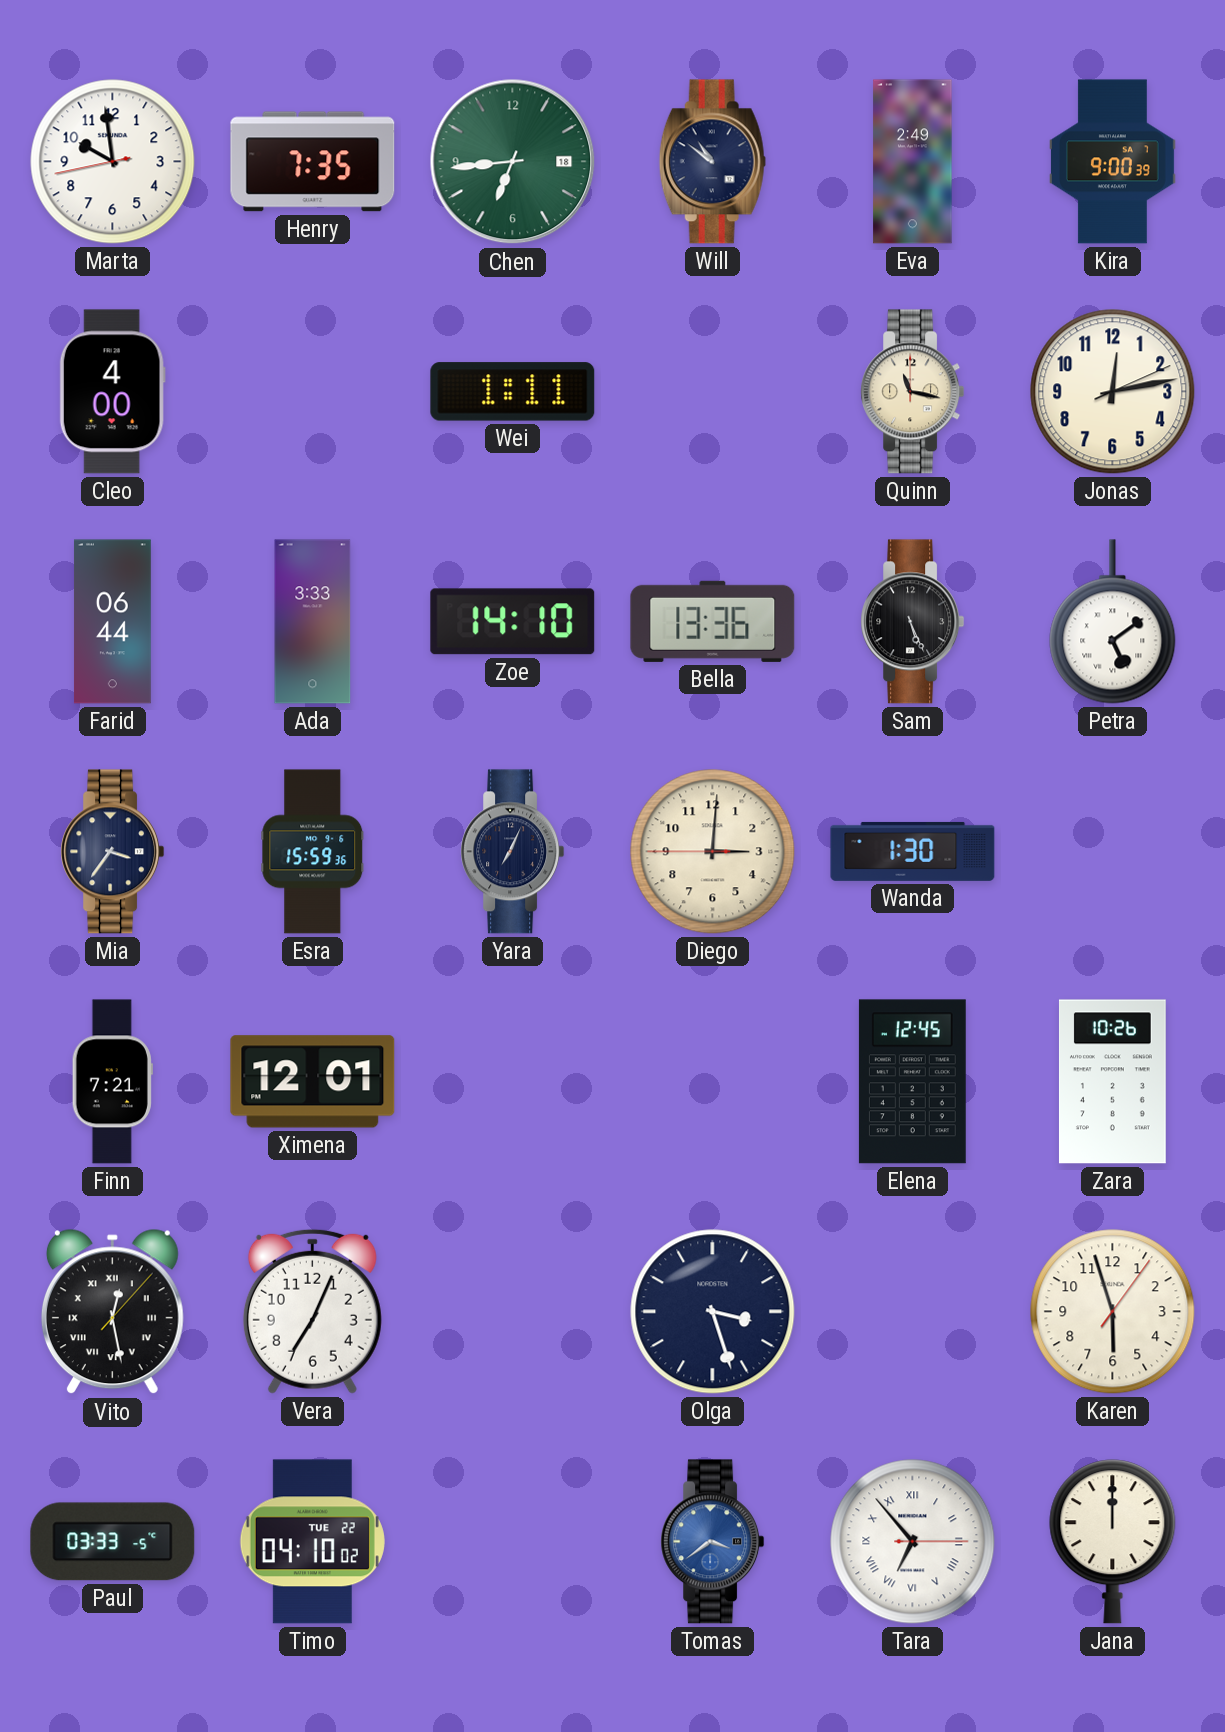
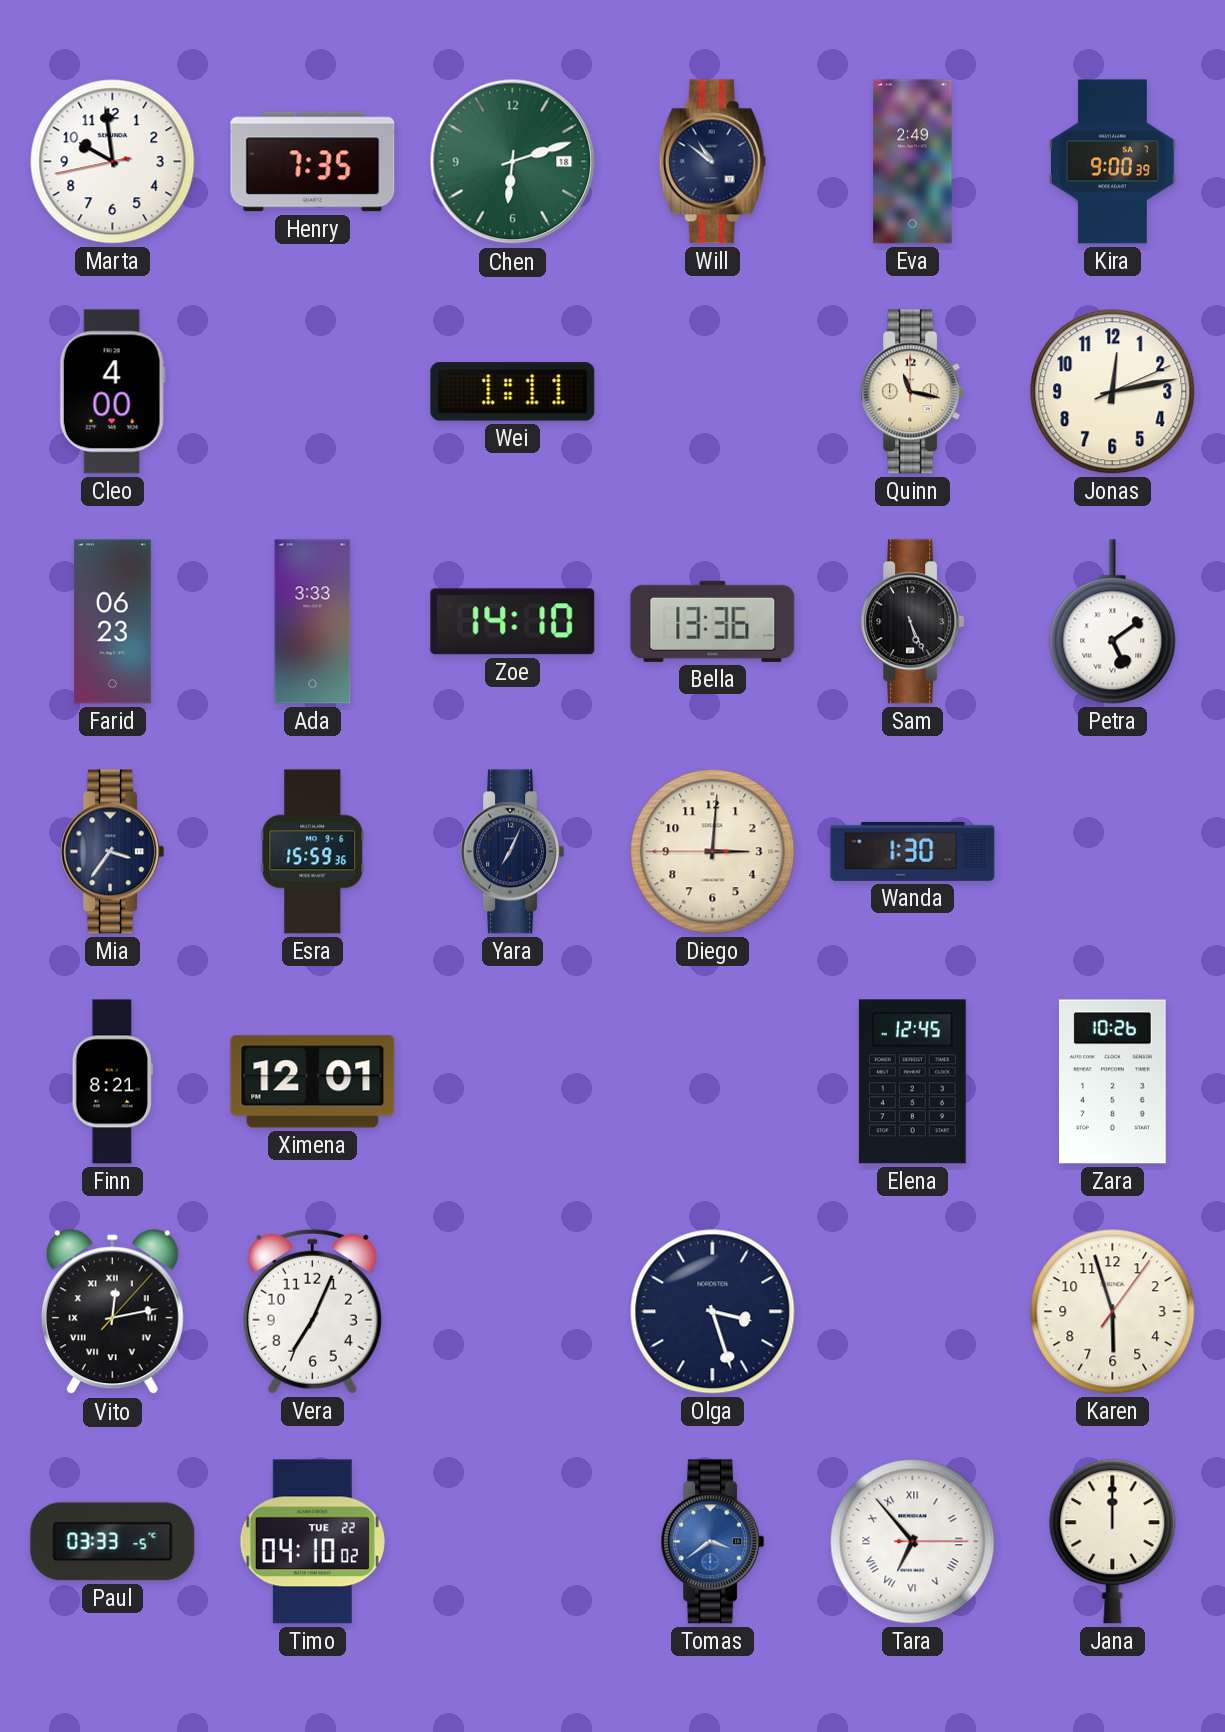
Chen: 6:44 -> 6:12
Farid: 06:44 -> 06:23
Finn: 7:21 -> 8:21
Vito: 12:28 -> 12:13
